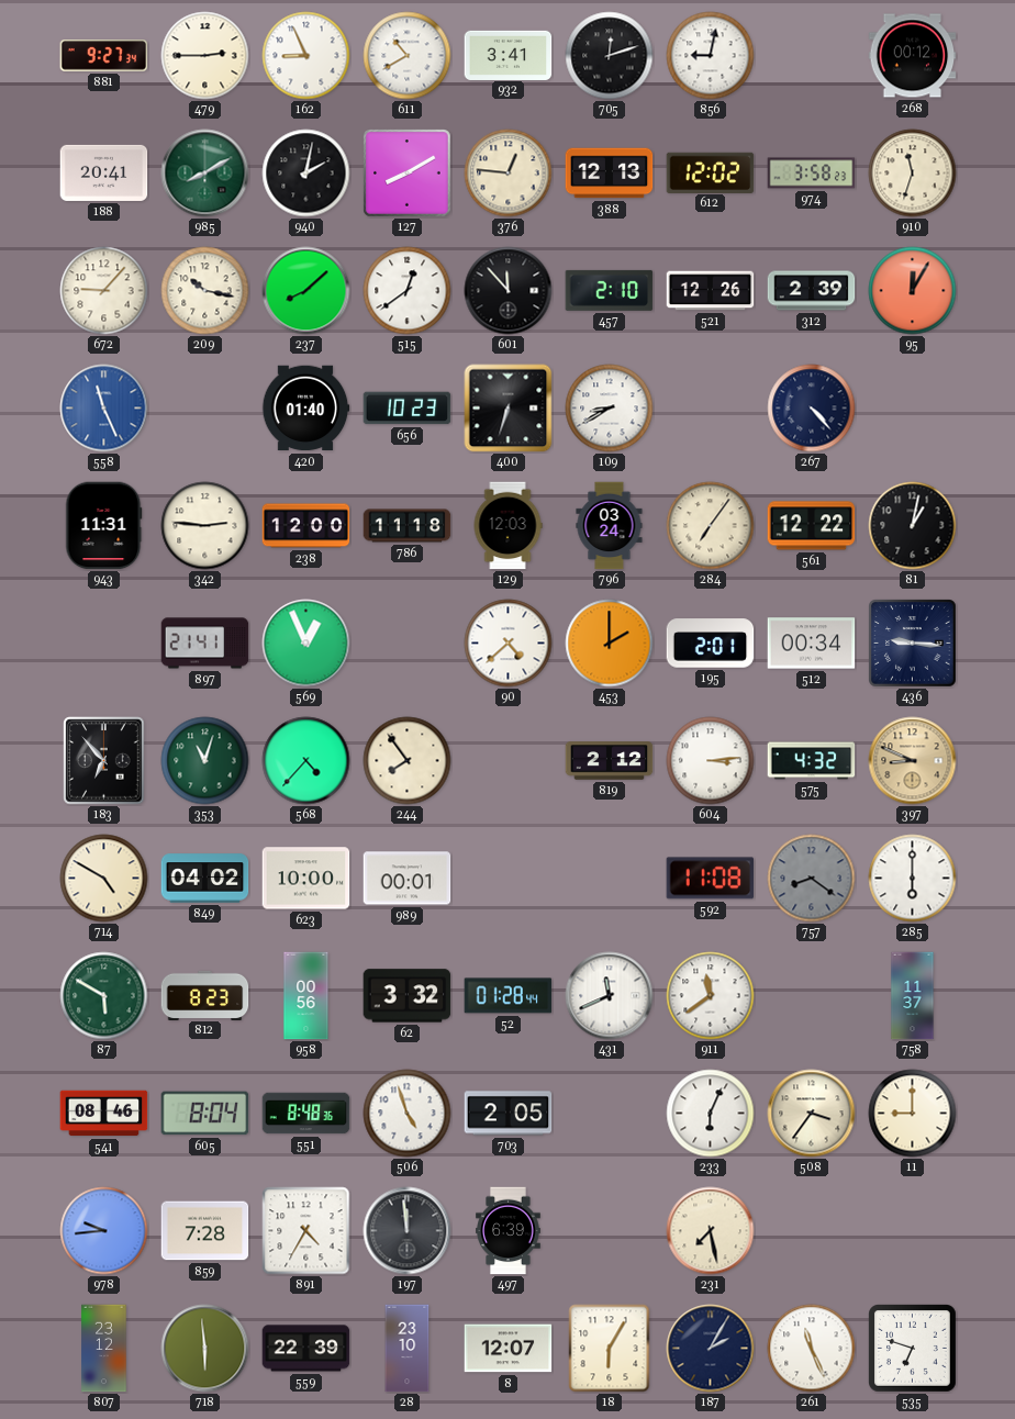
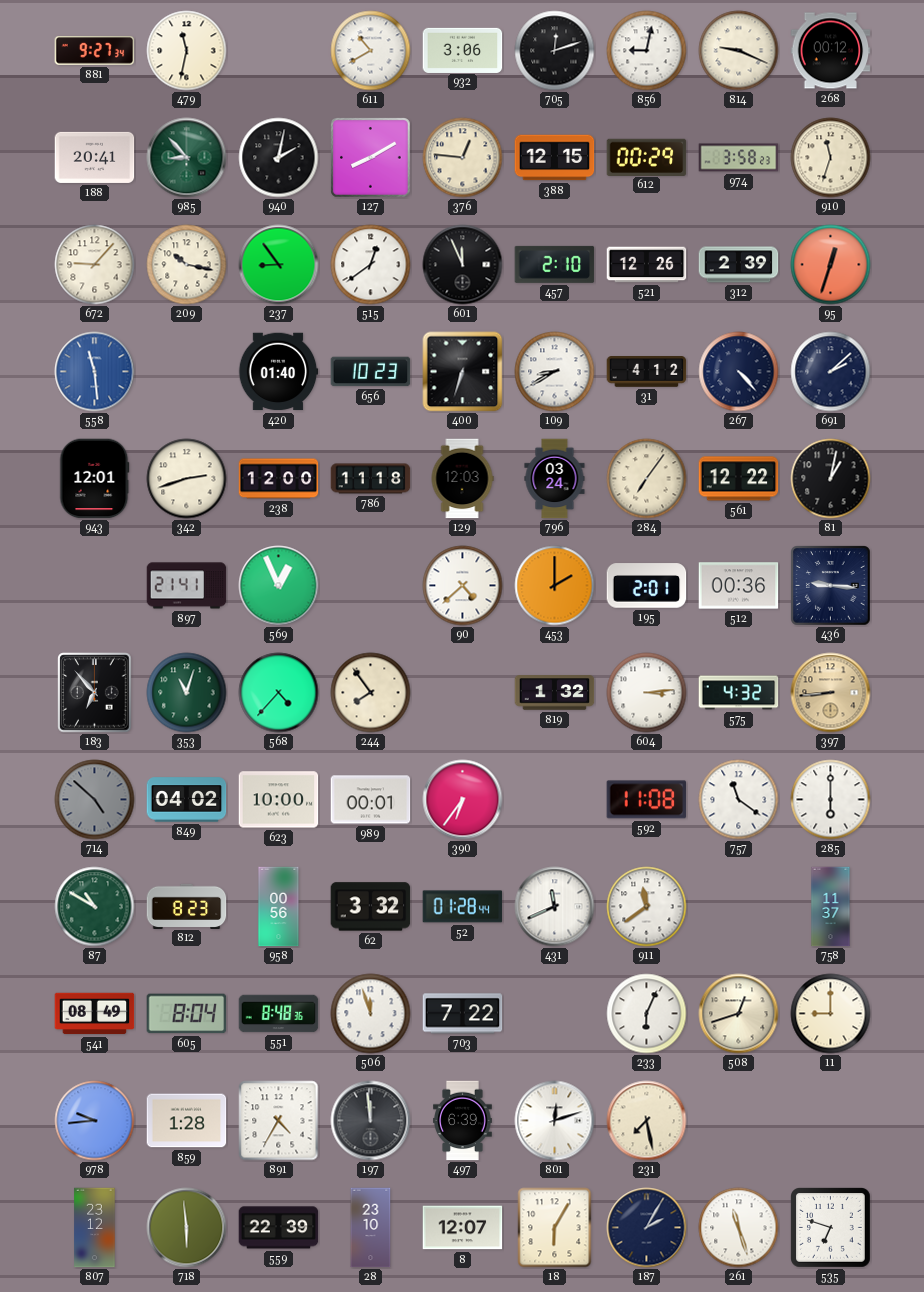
479: 2:45 -> 11:32
162: 8:56 -> none
932: 3:41 -> 3:06
814: none -> 9:19
985: 8:10 -> 8:53
388: 12:13 -> 12:15
612: 12:02 -> 00:29
237: 8:08 -> 8:54
601: 11:53 -> 11:56
95: 12:05 -> 12:33
558: 11:26 -> 11:29
31: none -> 4:12
691: none -> 2:08
943: 11:31 -> 12:01
342: 2:46 -> 2:42
512: 00:34 -> 00:36
819: 2:12 -> 1:32
397: 8:49 -> 8:44
714: 4:50 -> 4:52
714 dial: cream -> grey
390: none -> 6:36
757: 8:21 -> 11:21
757 dial: grey -> white
87: 5:50 -> 10:50
541: 08:46 -> 08:49
506: 4:57 -> 11:57
703: 2:05 -> 7:22
508: 3:36 -> 12:42
859: 7:28 -> 1:28
801: none -> 12:12
261: 11:26 -> 11:27
